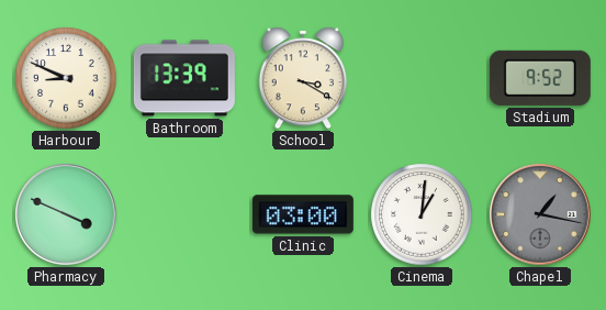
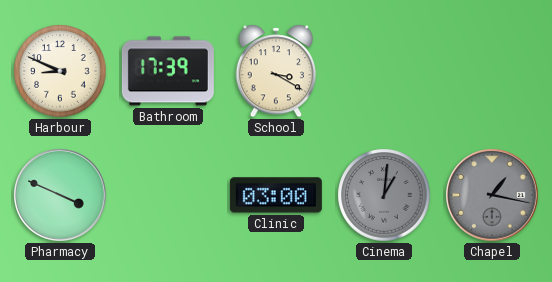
Bathroom: 13:39 -> 17:39
Stadium: 9:52 -> none
Cinema dial: white -> grey
